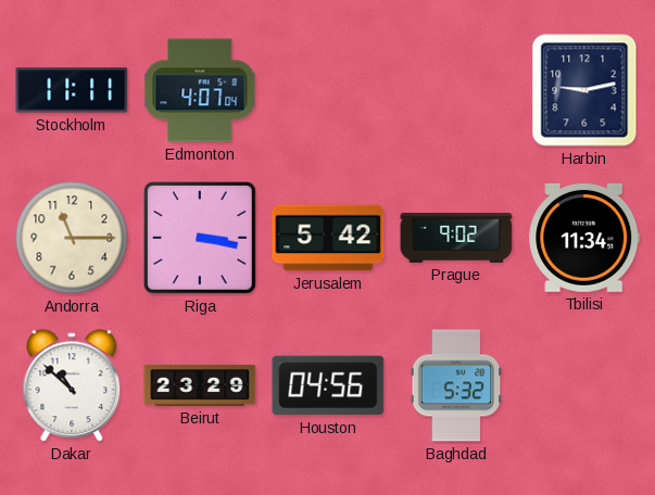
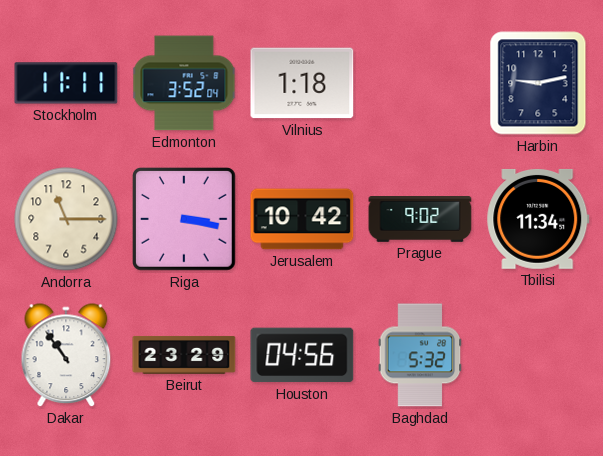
Edmonton: 4:07 -> 3:52
Vilnius: none -> 1:18
Jerusalem: 5:42 -> 10:42
Dakar: 10:52 -> 10:54
